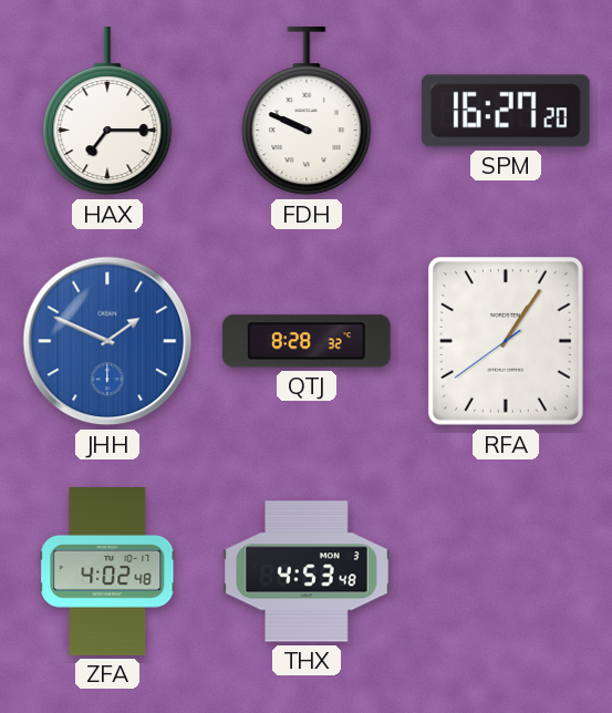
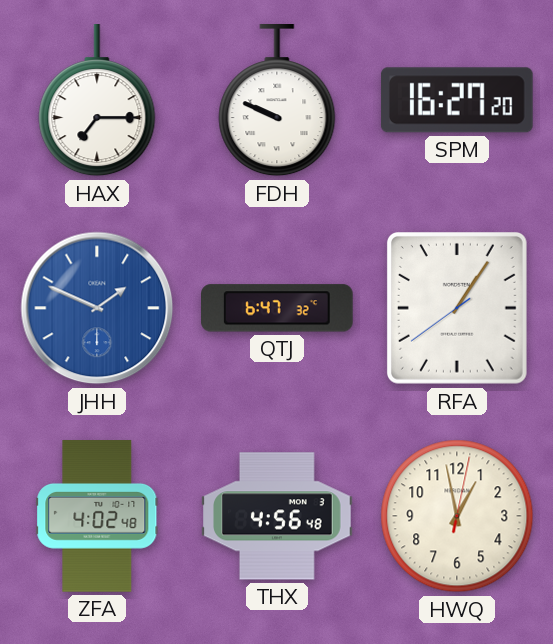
QTJ: 8:28 -> 6:47
THX: 4:53 -> 4:56
HWQ: none -> 12:58
